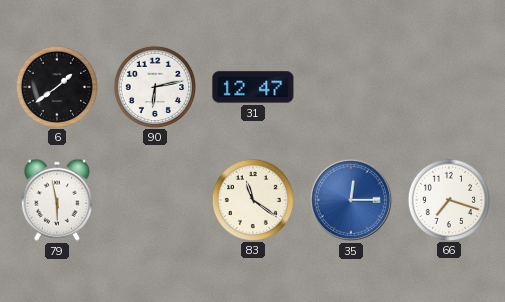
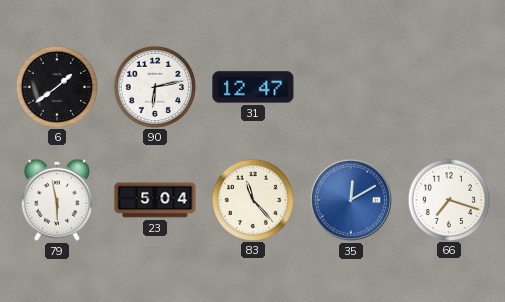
23: none -> 5:04
83: 11:21 -> 11:23
35: 12:15 -> 12:10
